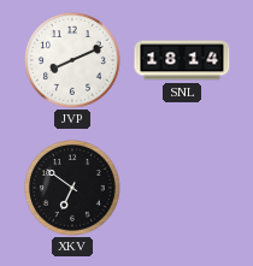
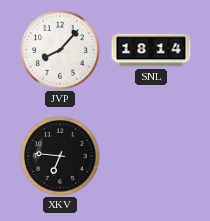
JVP: 8:11 -> 8:07
XKV: 6:51 -> 6:46
